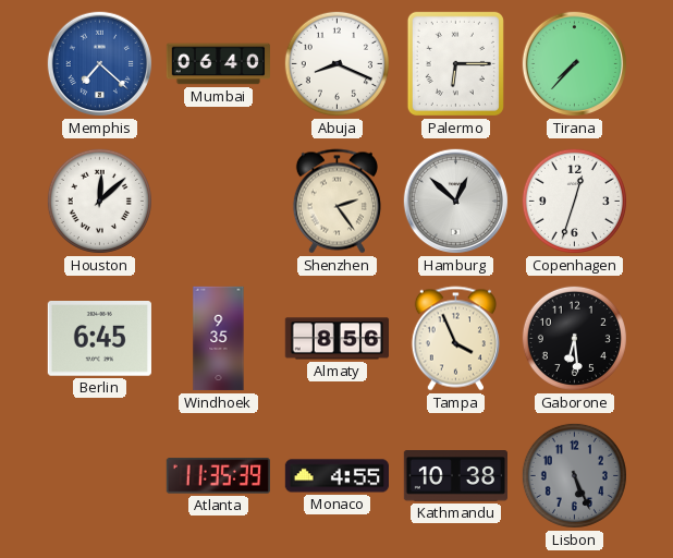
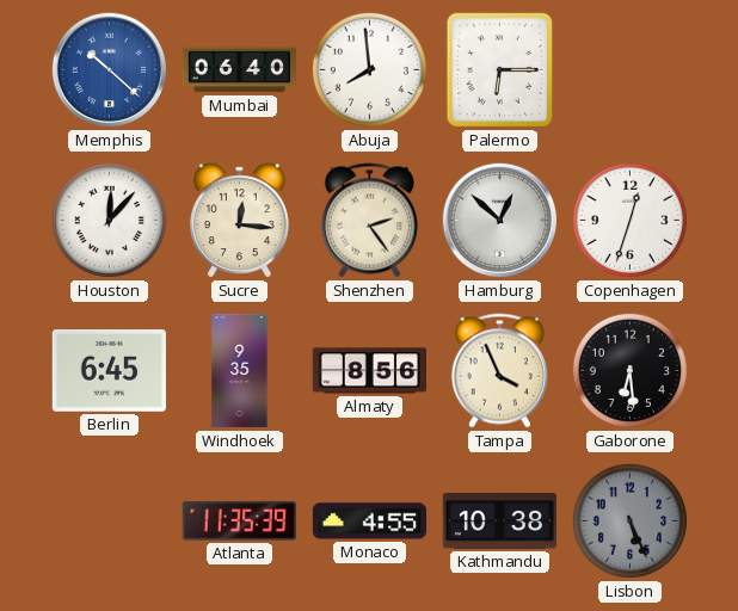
Memphis: 7:22 -> 10:22
Abuja: 8:19 -> 7:59
Tirana: 7:37 -> none
Houston: 12:08 -> 12:07
Sucre: none -> 12:16
